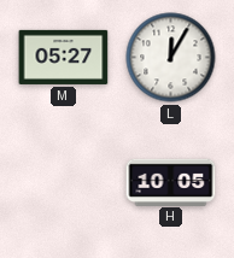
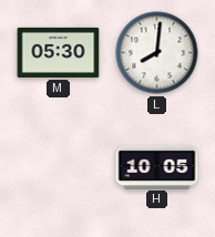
M: 05:27 -> 05:30
L: 12:05 -> 8:01
